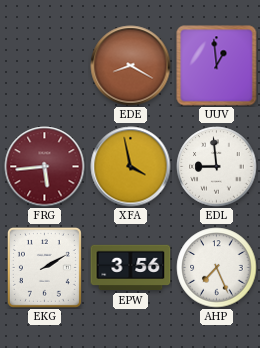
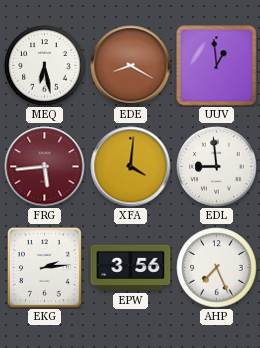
MEQ: none -> 6:28
XFA: 3:58 -> 4:01
EKG: 2:10 -> 2:14
